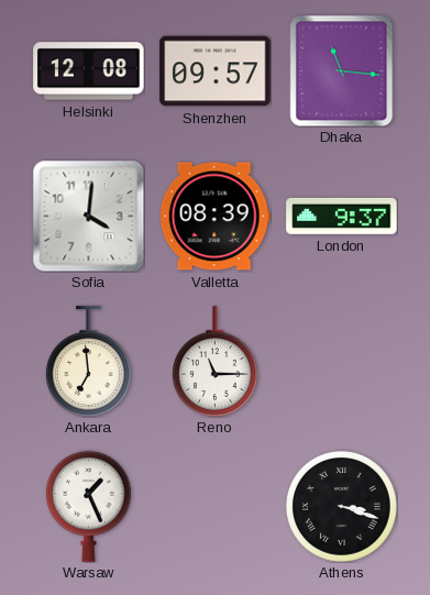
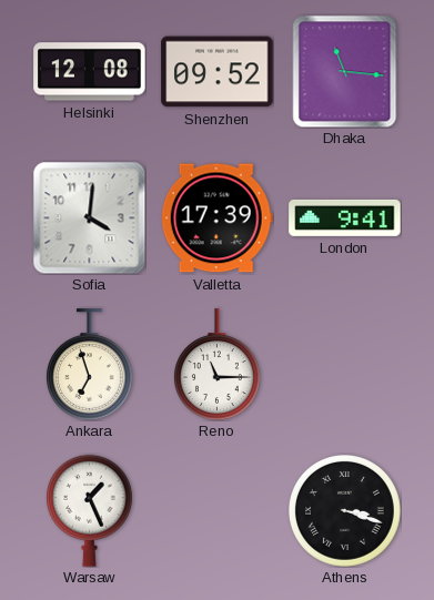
Shenzhen: 09:57 -> 09:52
Valletta: 08:39 -> 17:39
London: 9:37 -> 9:41
Ankara: 6:59 -> 6:57
